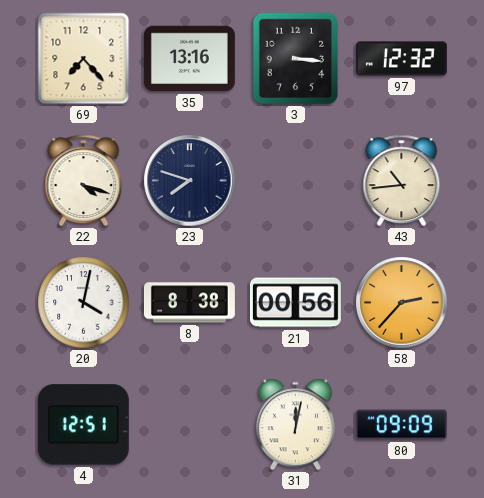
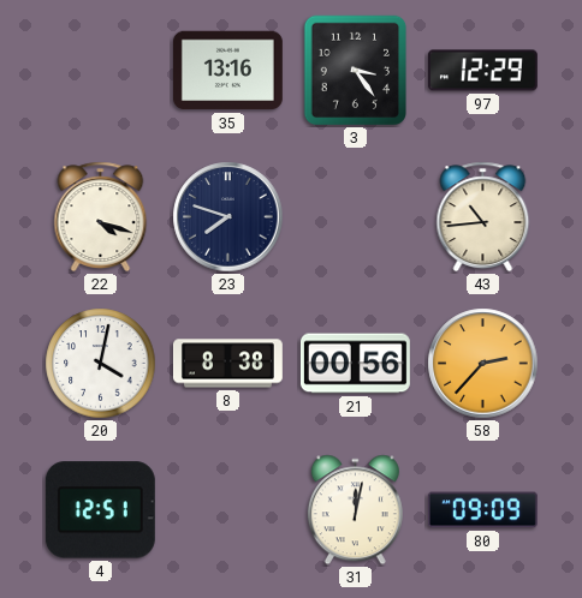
69: 7:23 -> none
3: 3:16 -> 3:24
97: 12:32 -> 12:29
